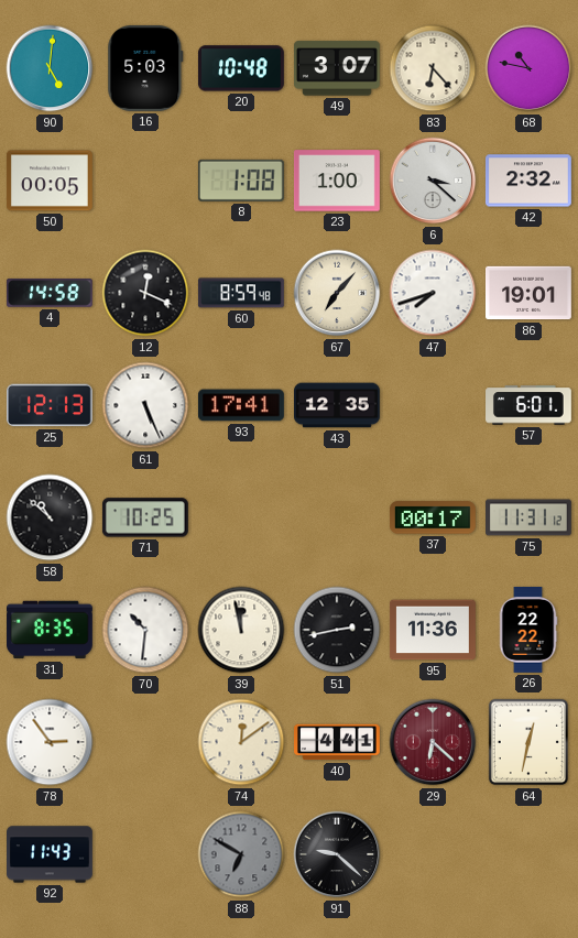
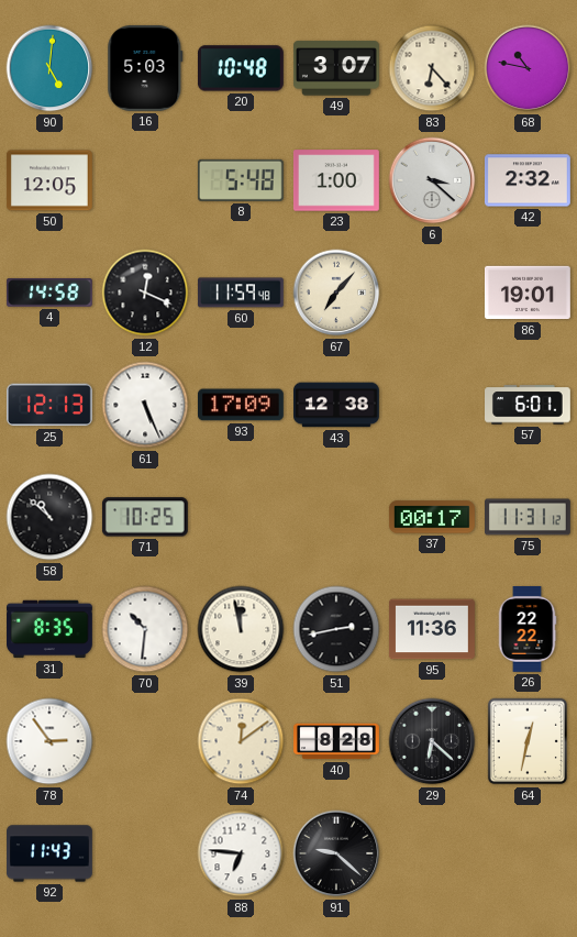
50: 00:05 -> 12:05
8: 1:08 -> 5:48
60: 8:59 -> 11:59
47: 7:42 -> none
93: 17:41 -> 17:09
43: 12:35 -> 12:38
40: 4:41 -> 8:28
29 dial: burgundy -> black
88: 6:50 -> 6:46
88 dial: grey -> white
